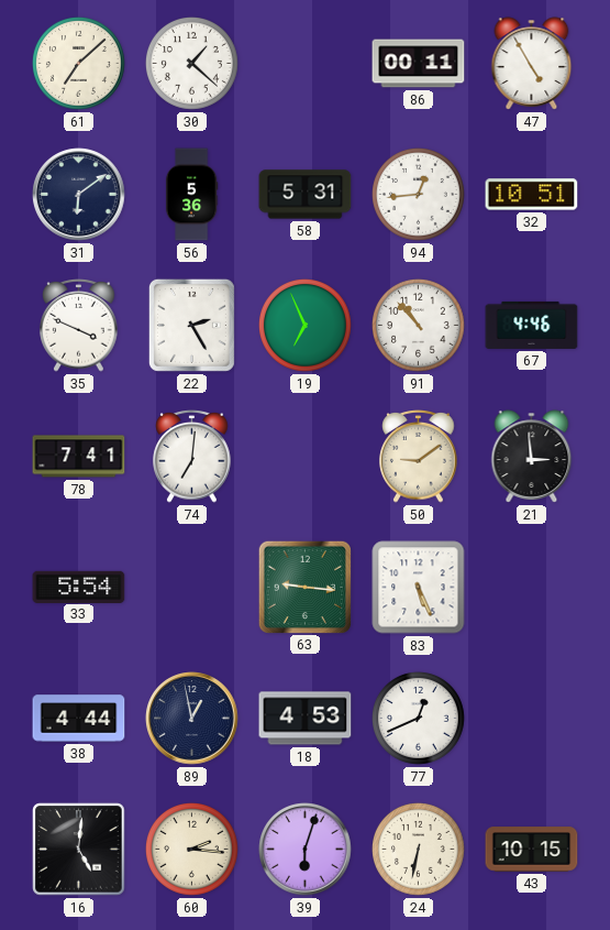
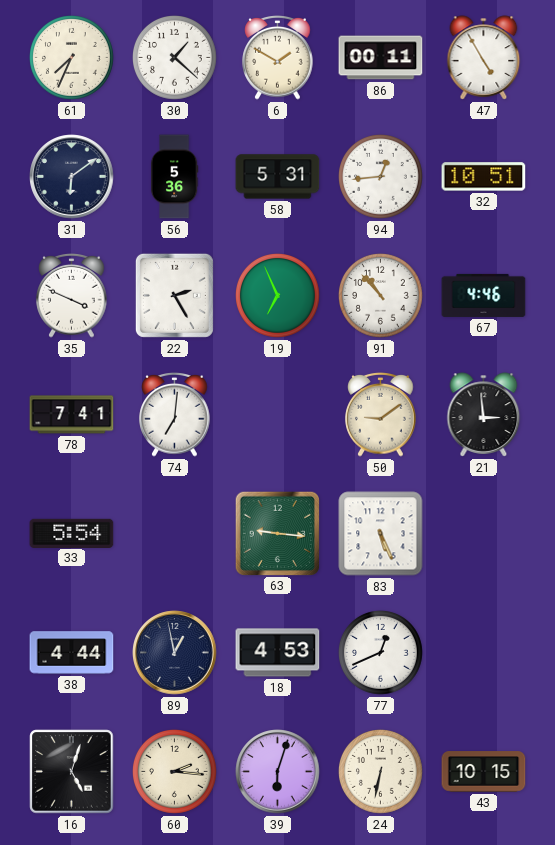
61: 7:08 -> 7:34
6: none -> 1:50
16: 5:01 -> 5:03
